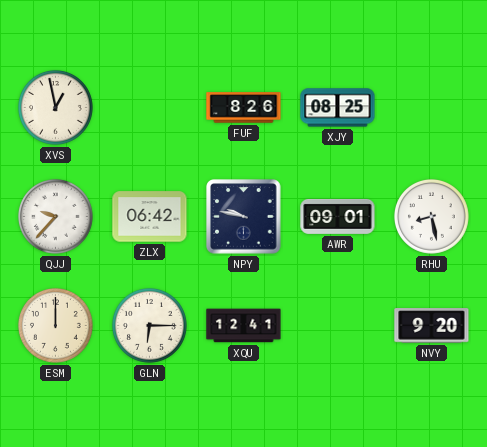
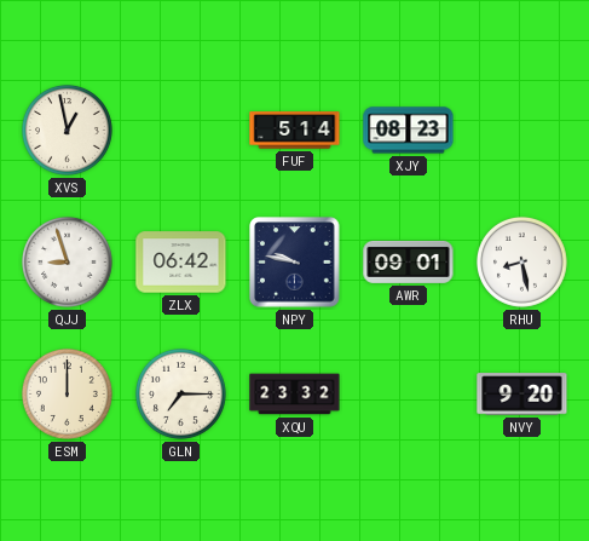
FUF: 8:26 -> 5:14
XJY: 08:25 -> 08:23
QJJ: 9:37 -> 8:57
GLN: 6:15 -> 7:15
XQU: 12:41 -> 23:32
